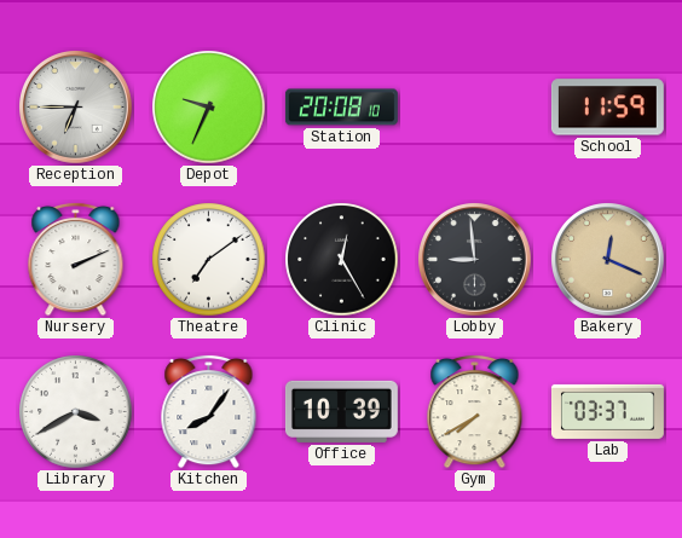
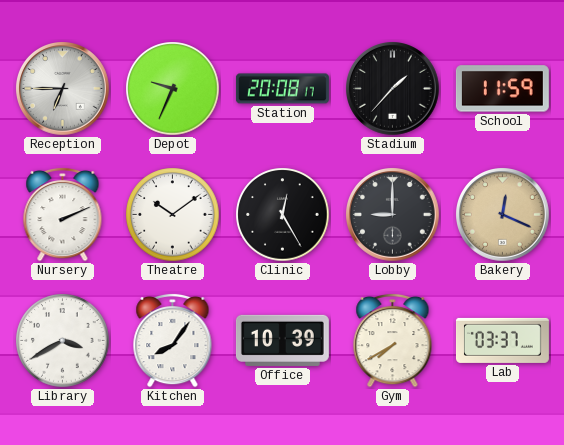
Station: 20:08:10 -> 20:08:17
Stadium: none -> 1:37
Theatre: 7:09 -> 10:09
Lobby: 8:59 -> 9:00
